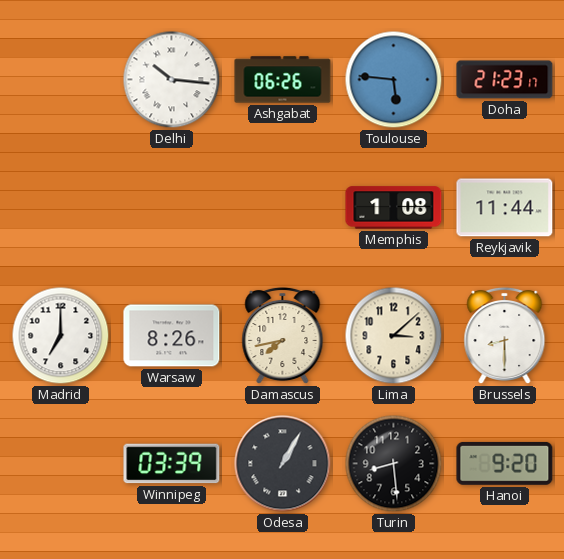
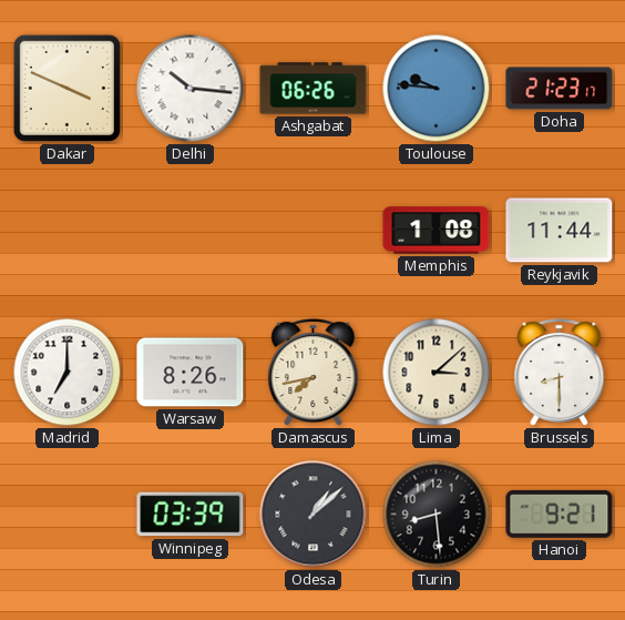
Dakar: none -> 3:49
Toulouse: 5:46 -> 9:46
Odesa: 1:05 -> 1:08
Hanoi: 9:20 -> 9:21
